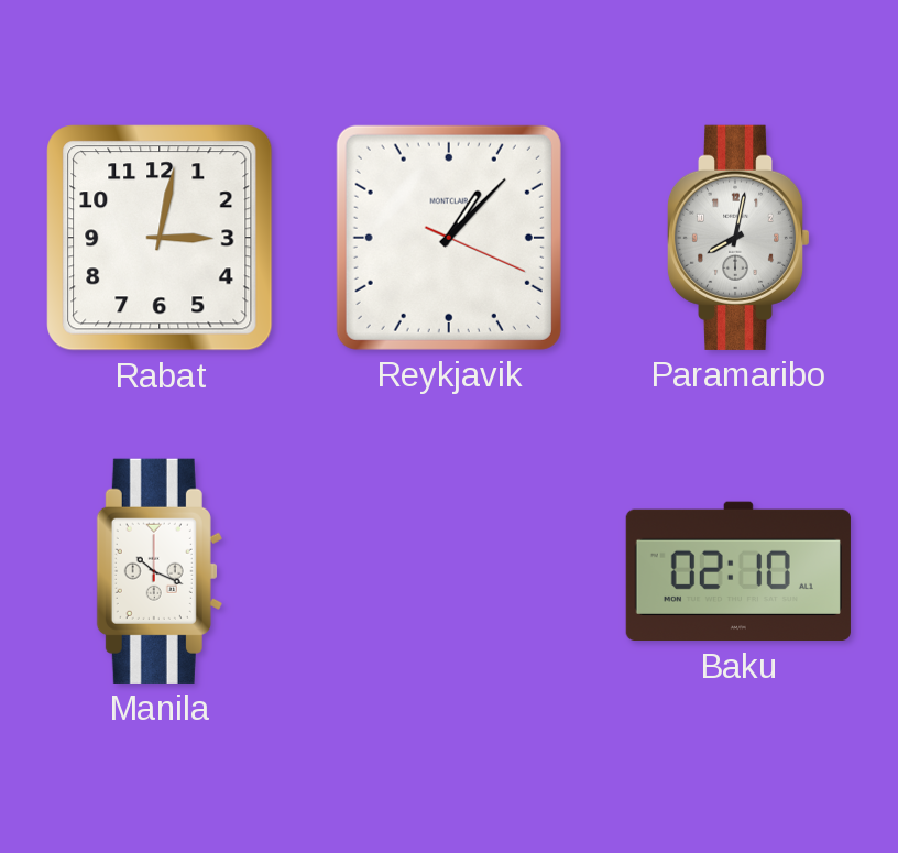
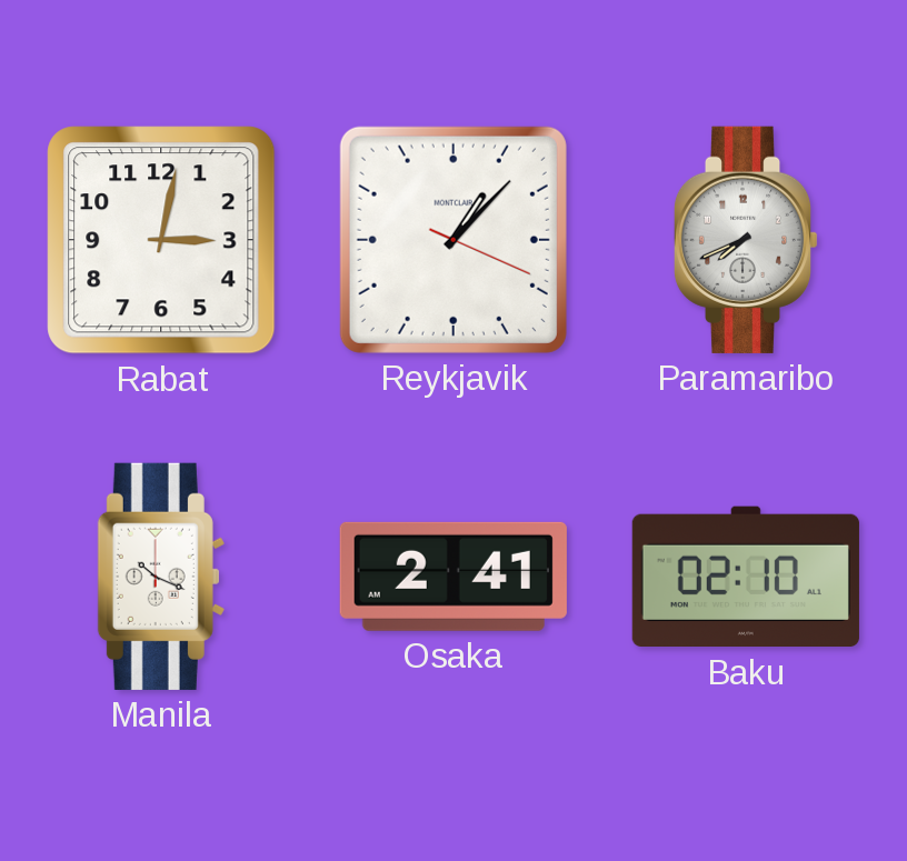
Paramaribo: 8:02 -> 7:41
Osaka: none -> 2:41
